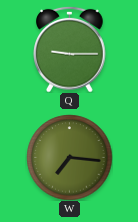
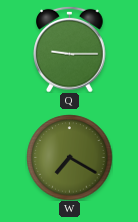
W: 7:16 -> 7:20
